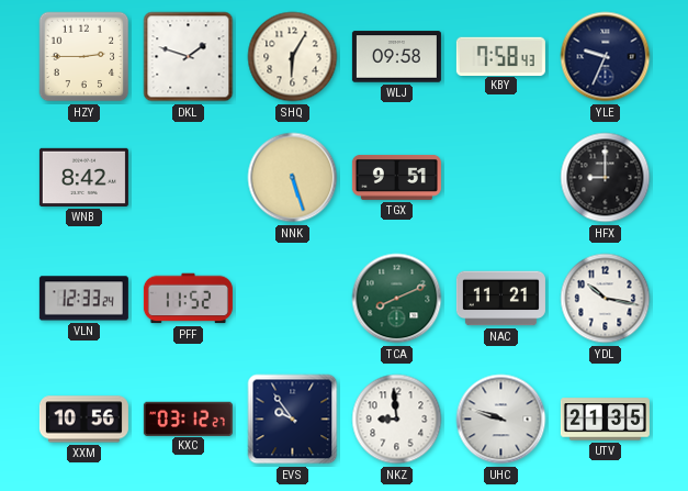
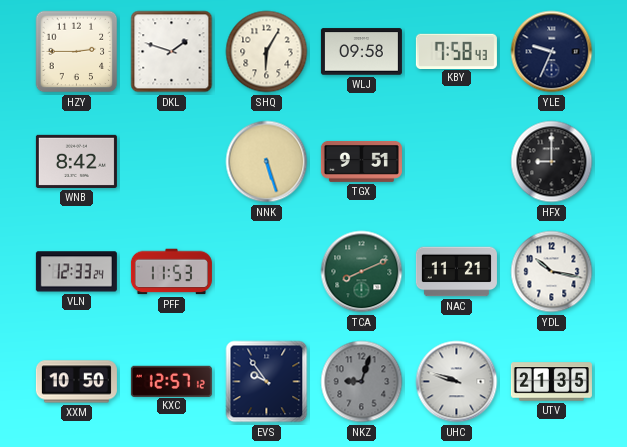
PFF: 11:52 -> 11:53
XXM: 10:56 -> 10:50
KXC: 03:12 -> 12:57
NKZ: 8:59 -> 9:03
NKZ dial: white -> grey
